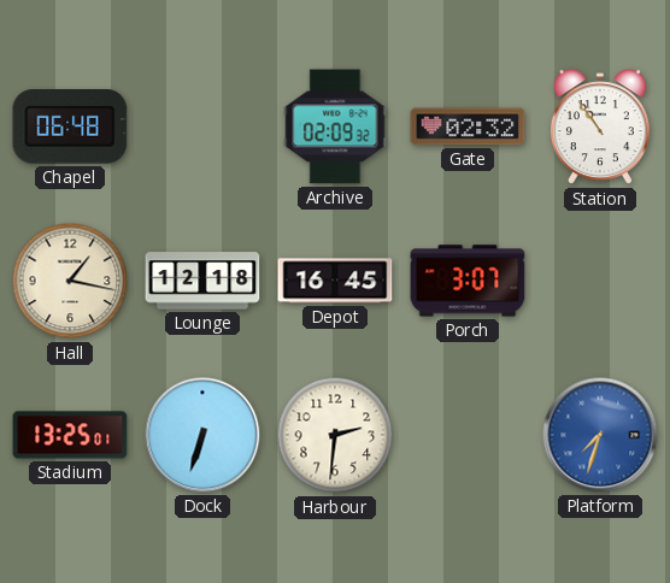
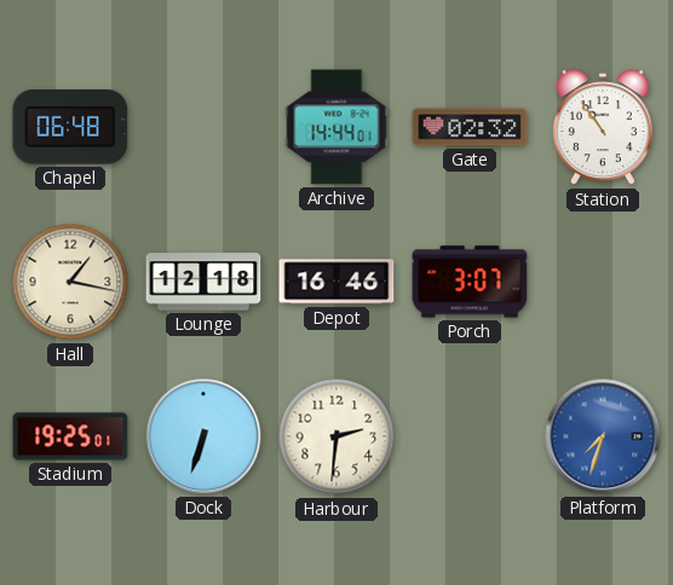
Archive: 02:09 -> 14:44
Depot: 16:45 -> 16:46
Stadium: 13:25 -> 19:25
